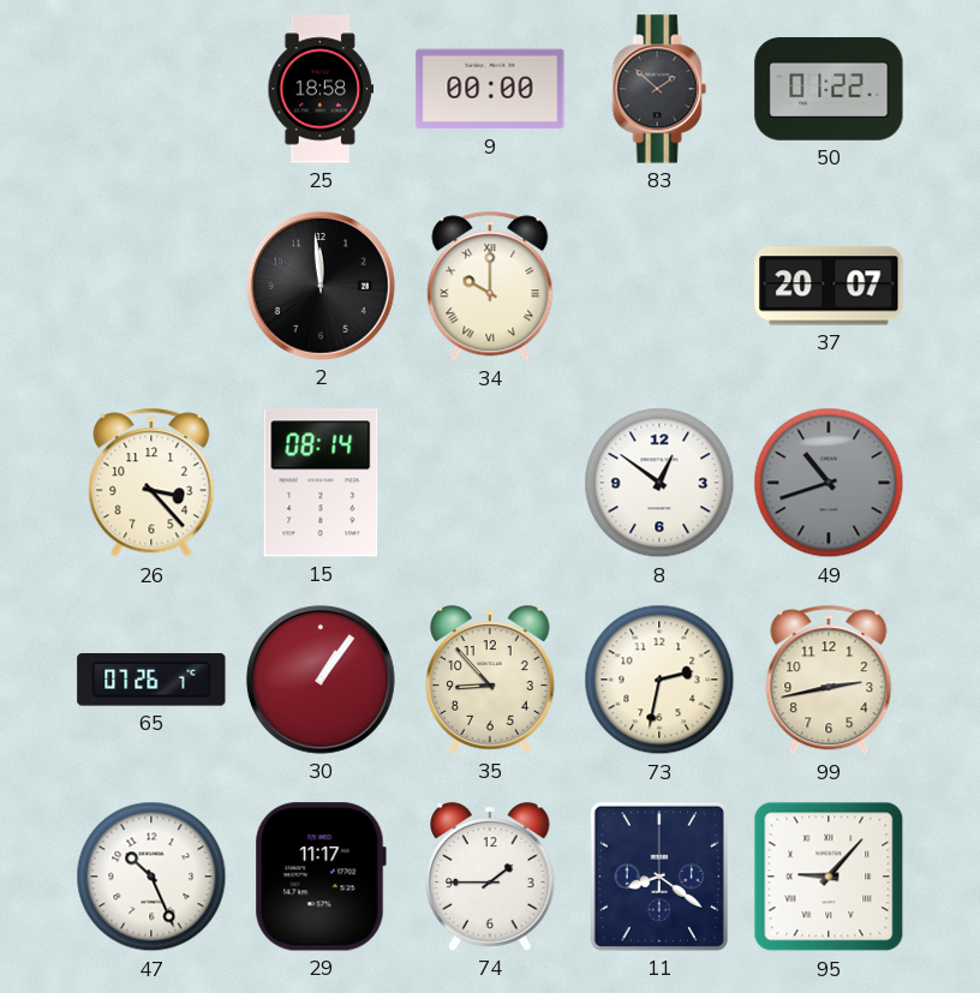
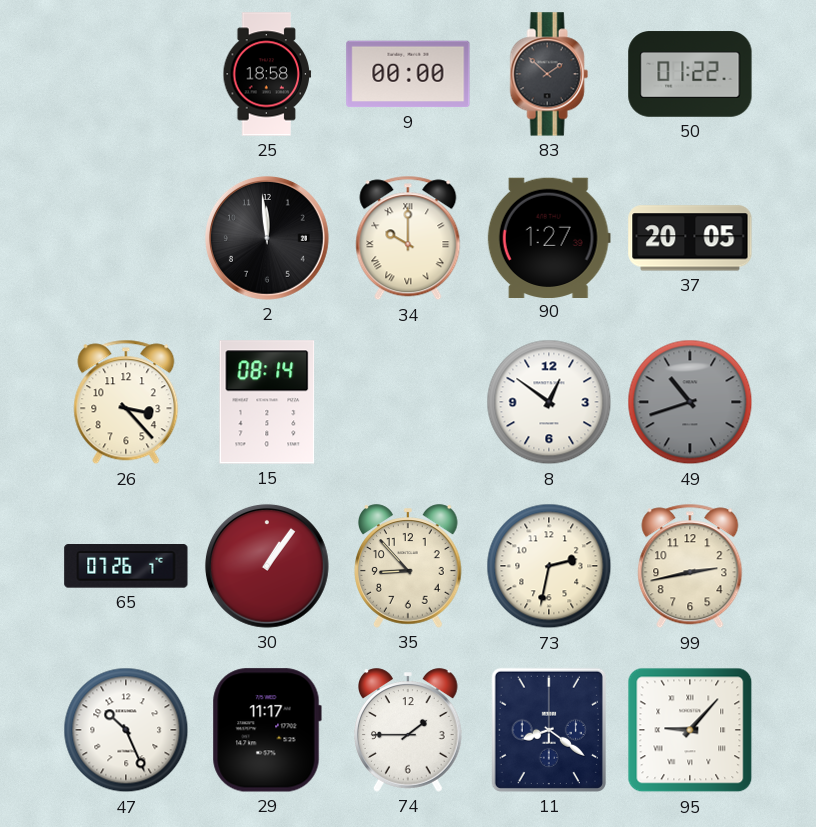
90: none -> 1:27
37: 20:07 -> 20:05
